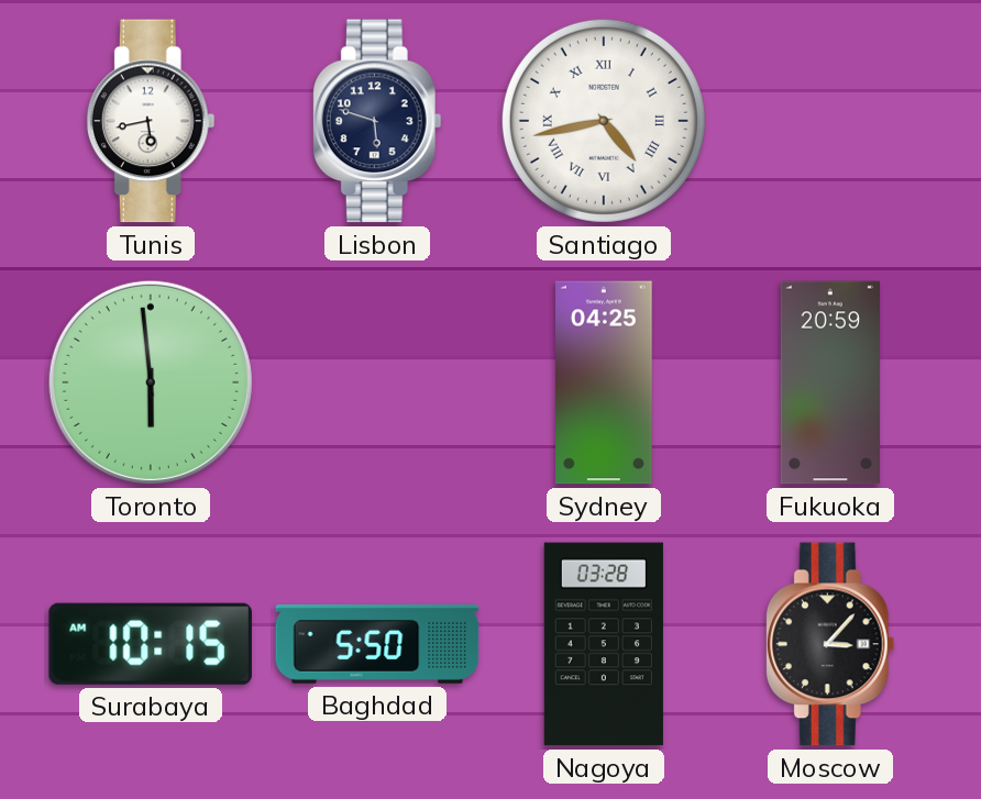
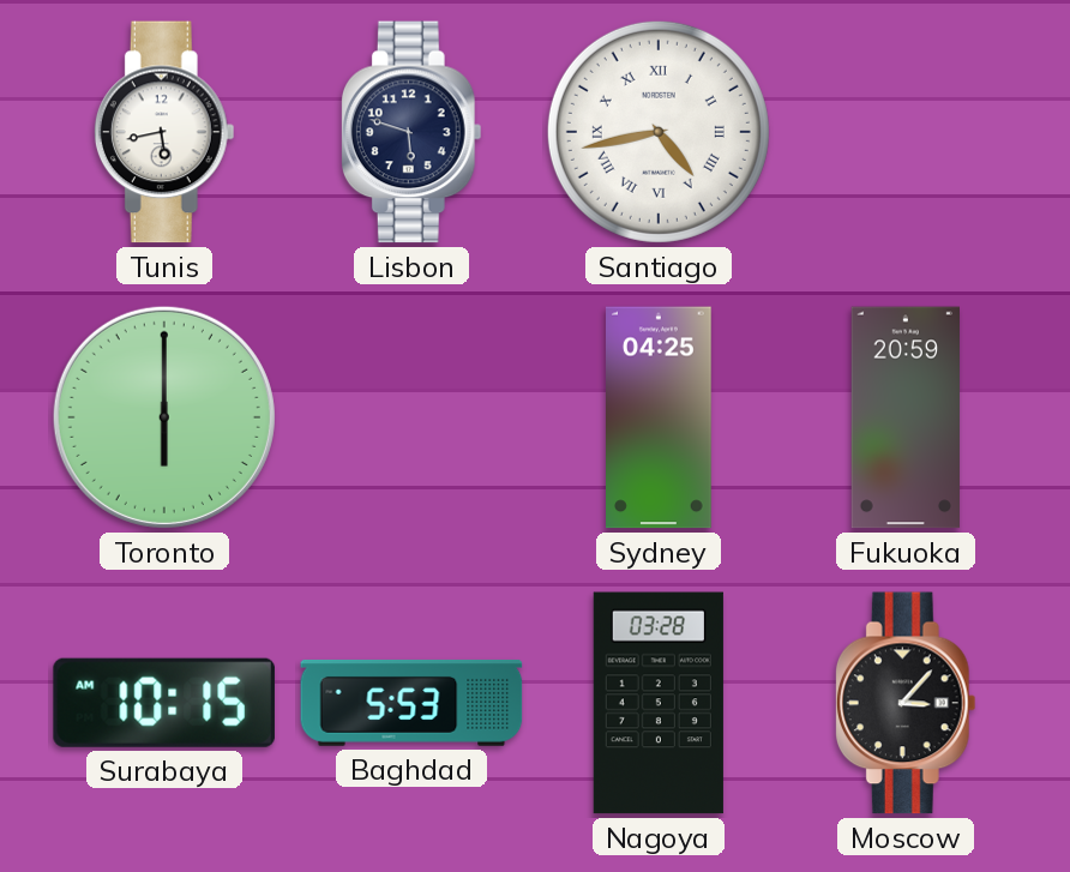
Toronto: 5:59 -> 6:00
Baghdad: 5:50 -> 5:53
